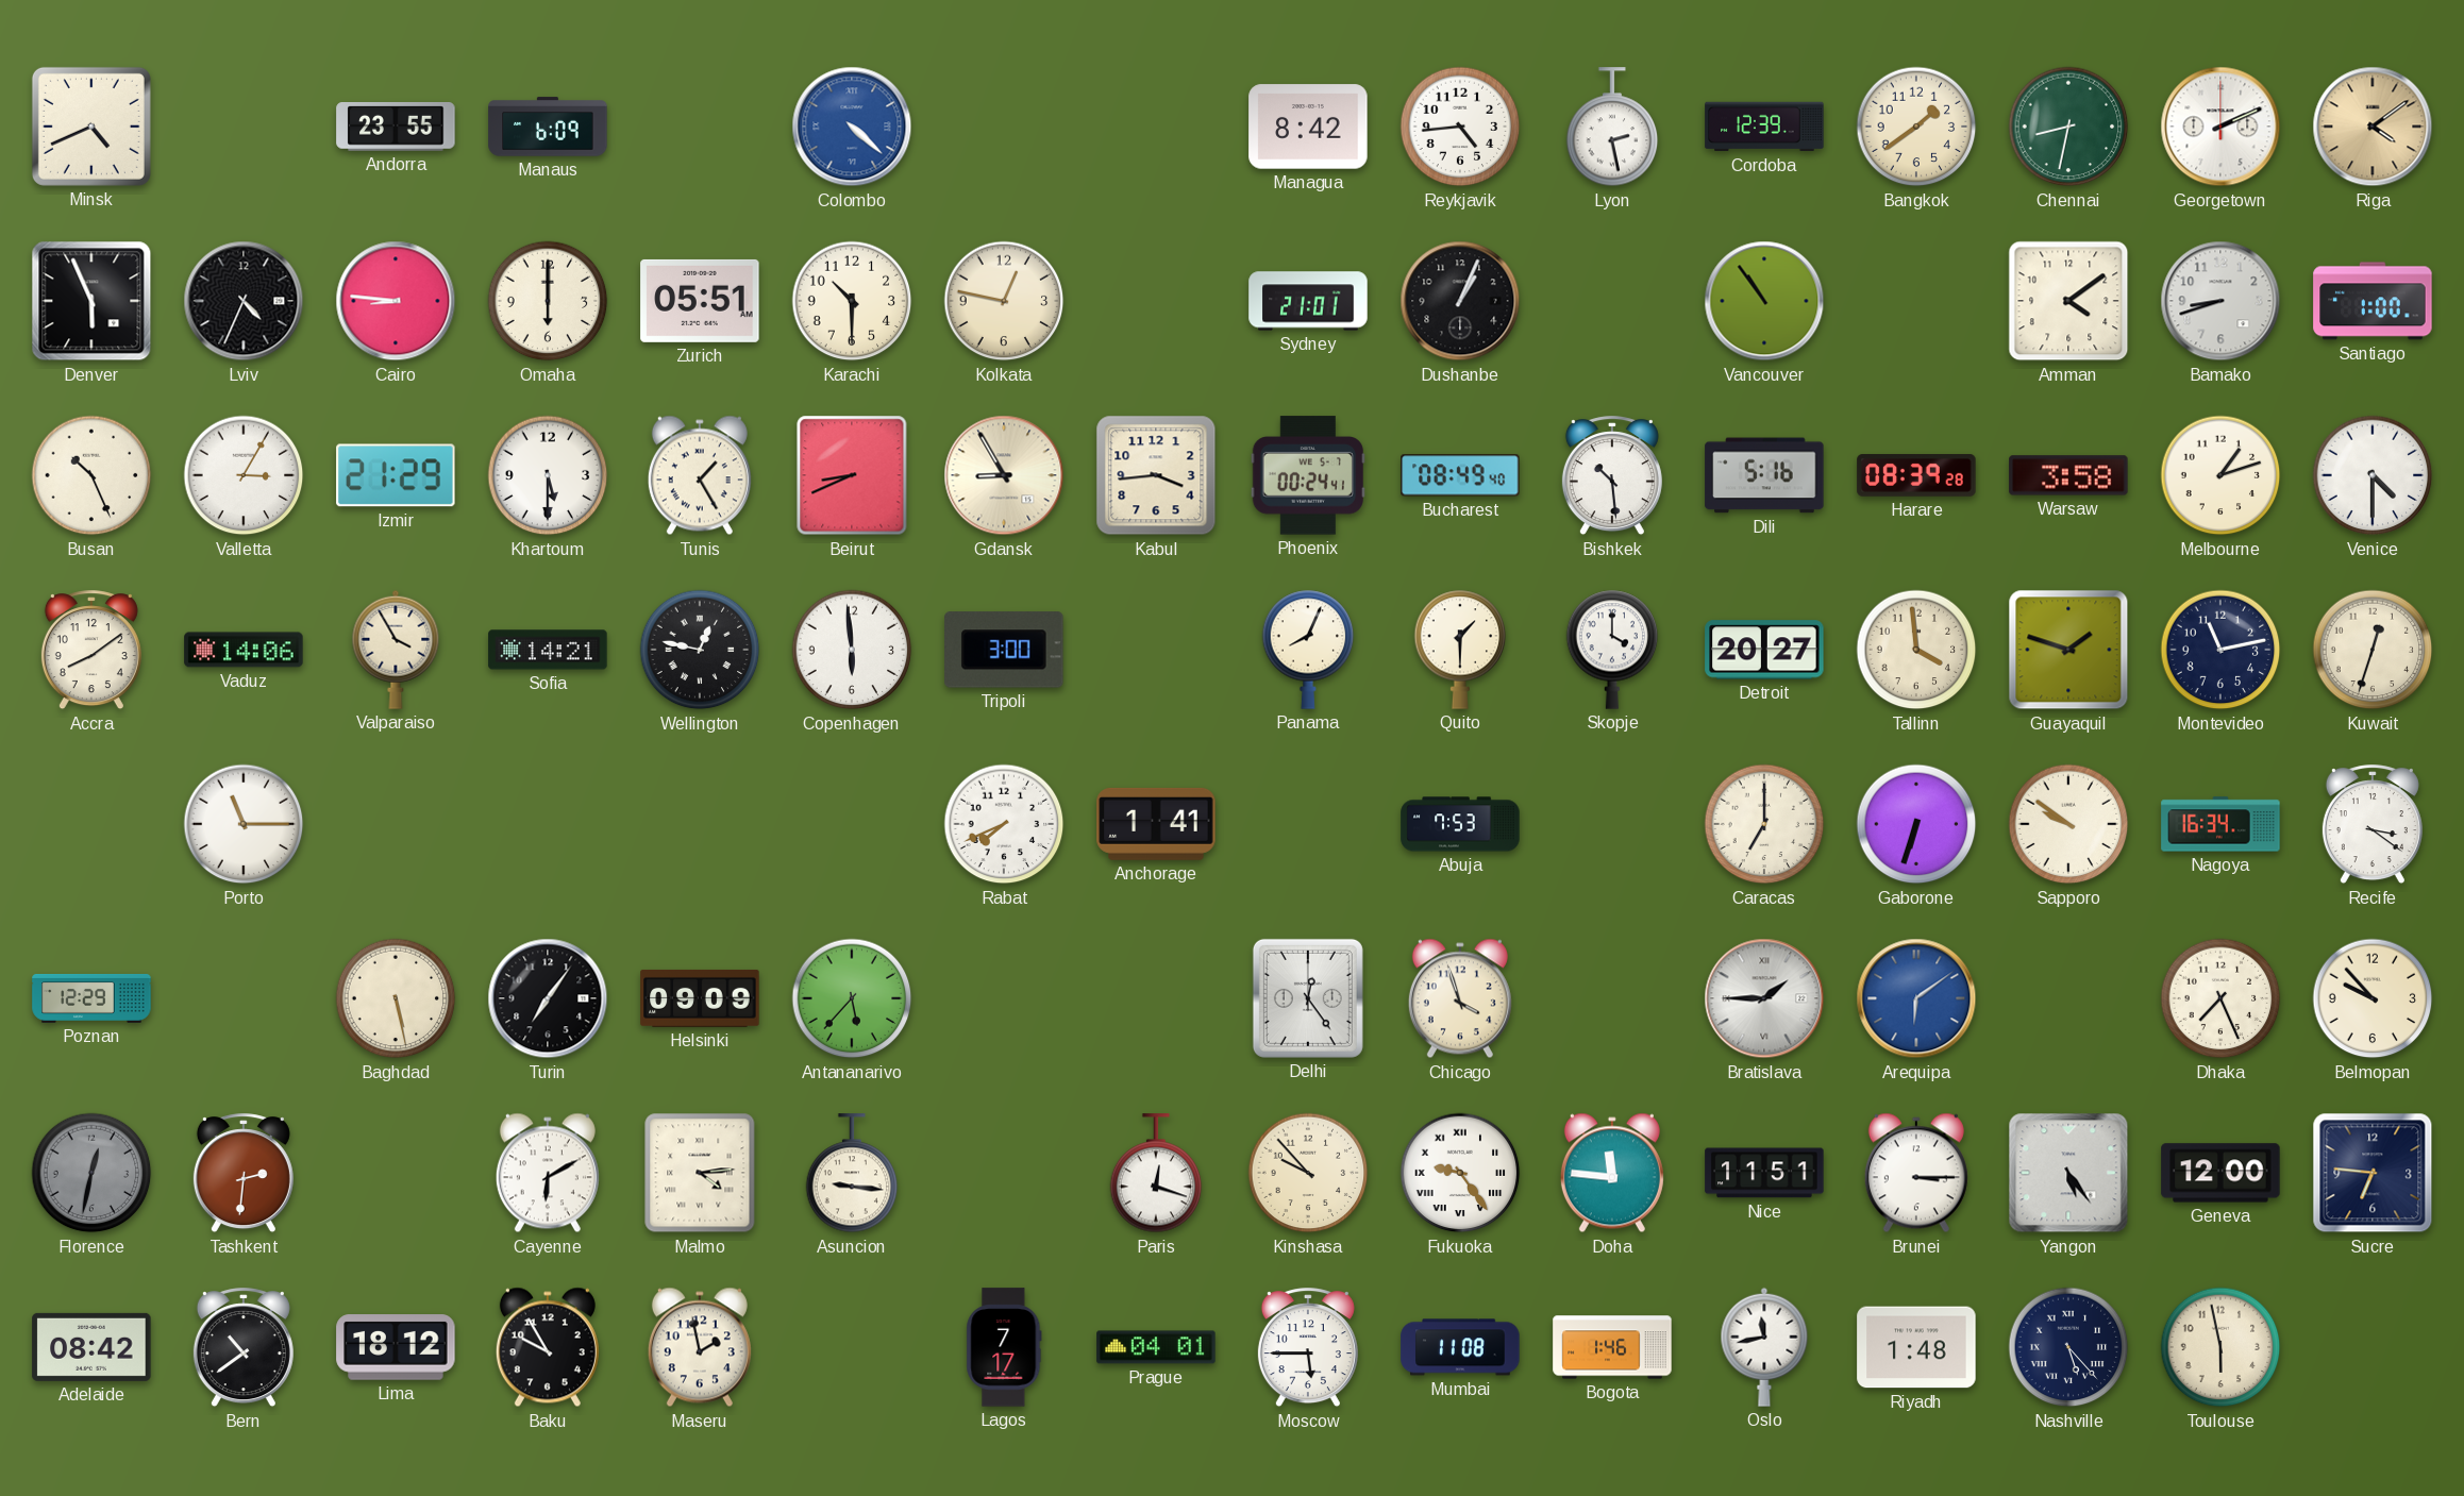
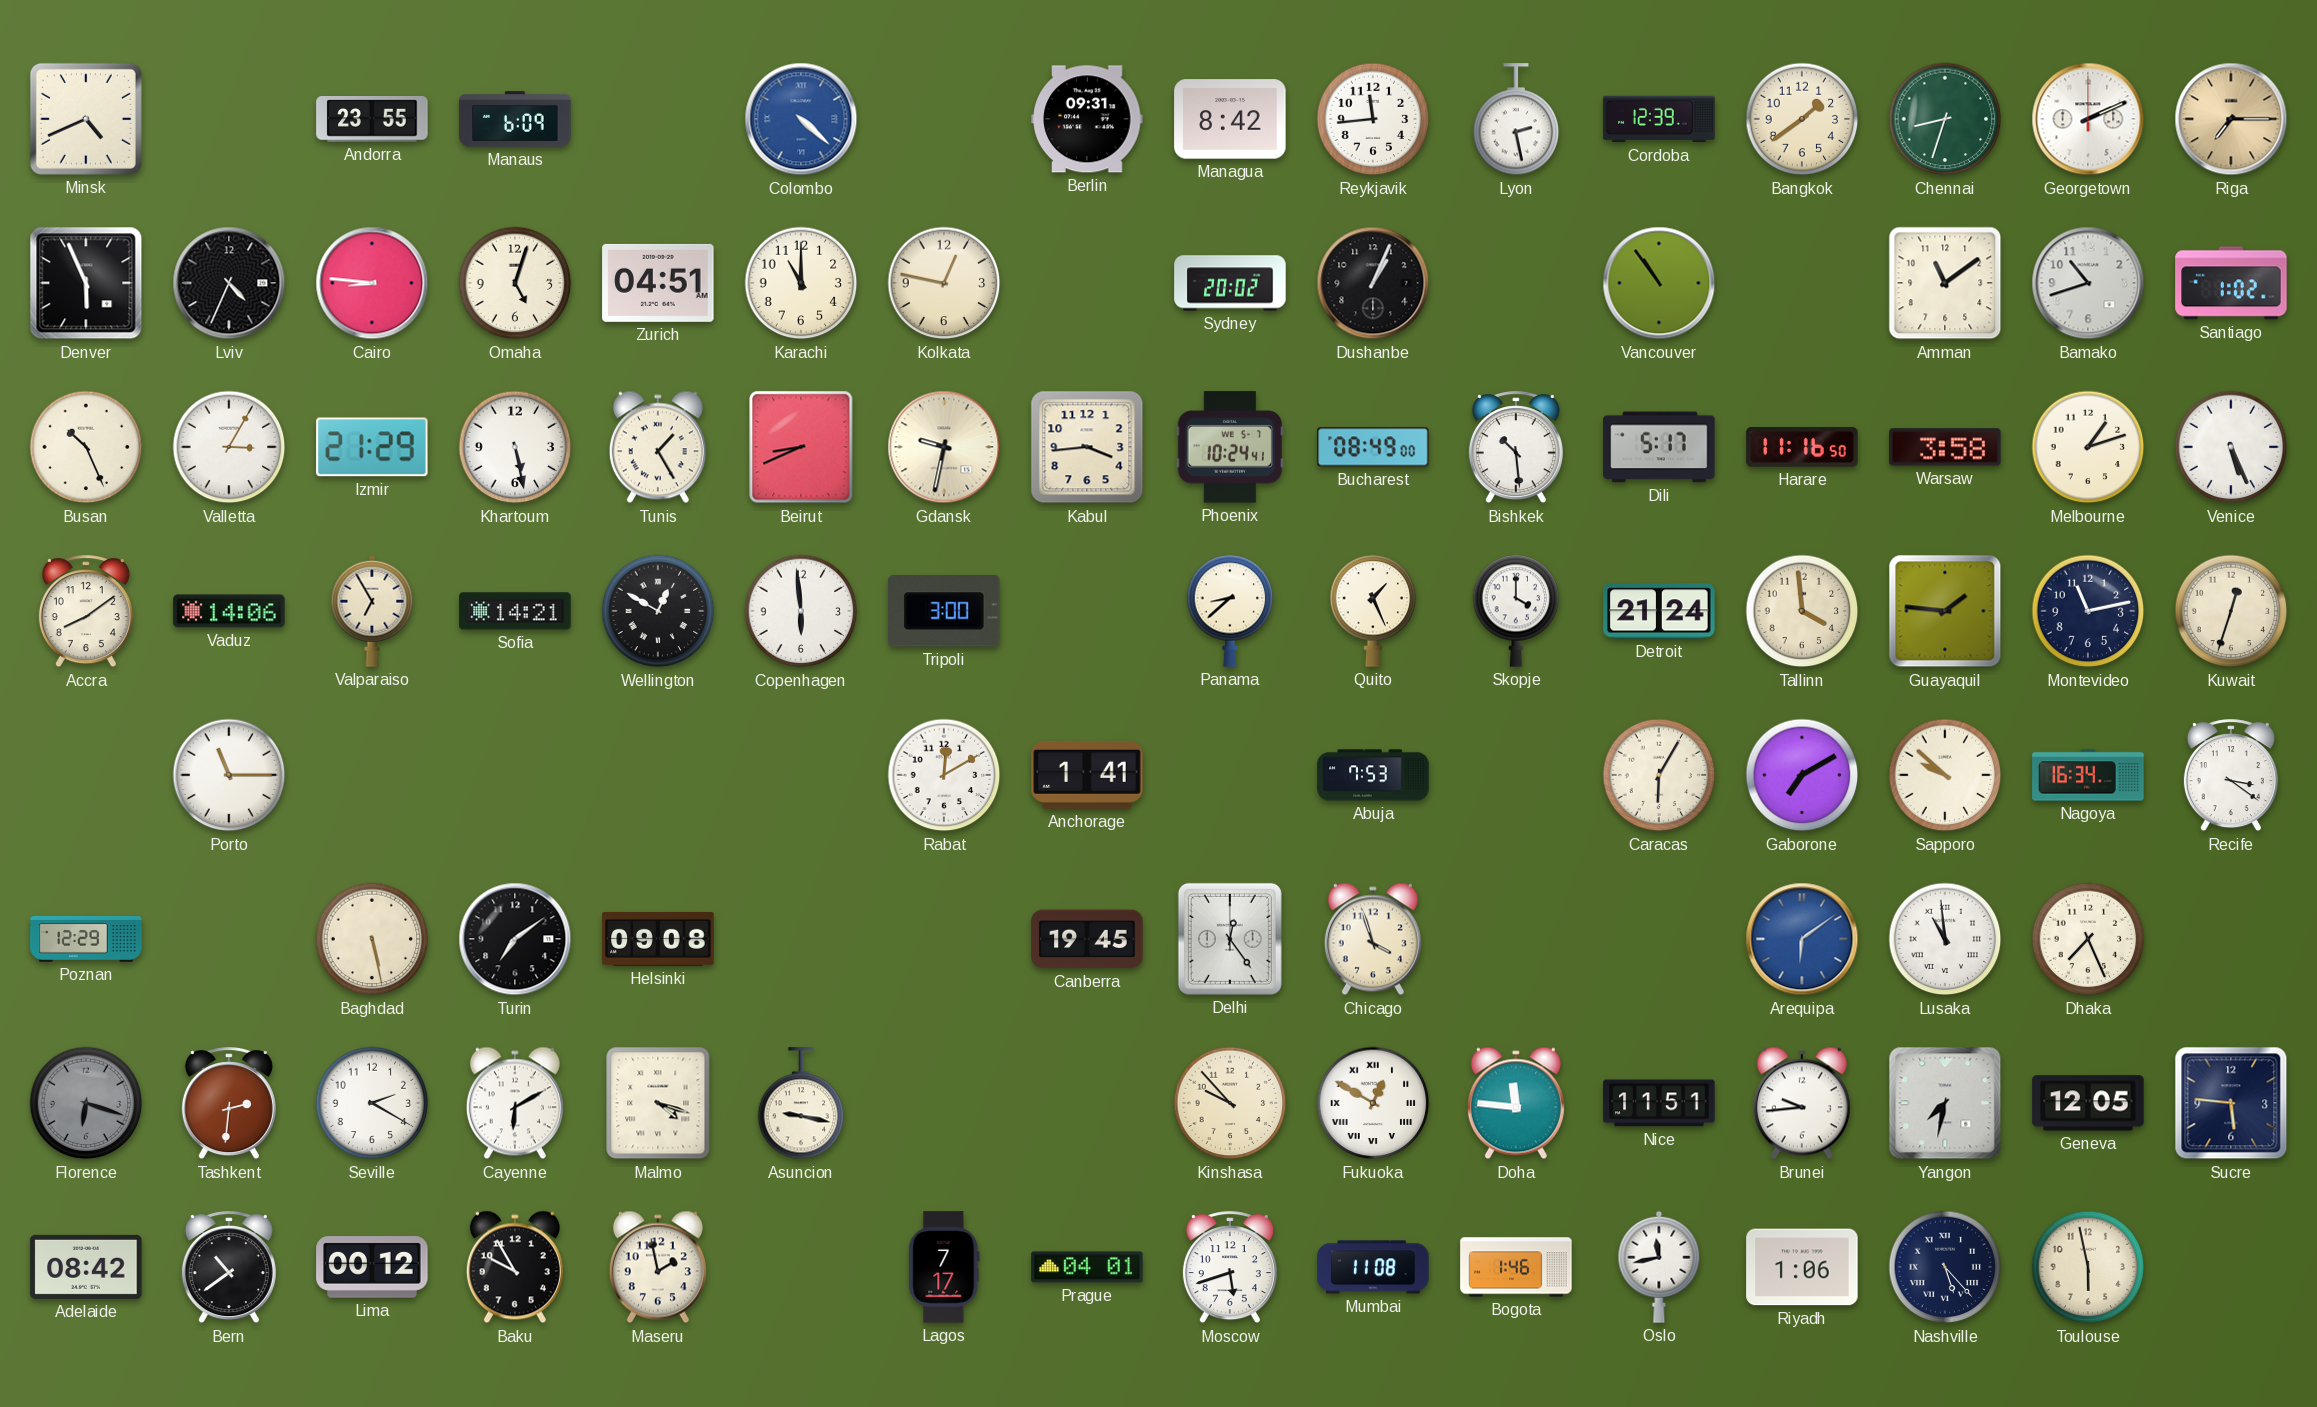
Berlin: none -> 09:31
Reykjavik: 4:44 -> 11:44
Chennai: 8:32 -> 8:33
Riga: 4:09 -> 7:15
Omaha: 6:00 -> 5:03
Zurich: 05:51 -> 04:51
Karachi: 10:30 -> 11:00
Sydney: 21:01 -> 20:02
Amman: 4:09 -> 11:09
Bamako: 8:42 -> 10:42
Santiago: 1:00 -> 1:02
Khartoum: 5:30 -> 5:28
Gdansk: 8:55 -> 9:32
Phoenix: 00:24 -> 10:24
Bucharest: 08:49:40 -> 08:49:00
Dili: 5:16 -> 5:17
Harare: 08:39 -> 11:16
Venice: 4:30 -> 5:26
Valparaiso: 3:55 -> 6:55
Wellington: 12:47 -> 12:50
Panama: 8:04 -> 8:38
Quito: 1:30 -> 1:26
Detroit: 20:27 -> 21:24
Guayaquil: 1:48 -> 1:46
Rabat: 7:41 -> 12:10
Caracas: 7:00 -> 6:05
Gaborone: 6:33 -> 7:10
Sapporo: 9:51 -> 9:52
Turin: 7:06 -> 7:09
Helsinki: 09:09 -> 09:08
Antananarivo: 5:37 -> none
Canberra: none -> 19:45
Bratislava: 1:45 -> none
Lusaka: none -> 10:59
Belmopan: 9:53 -> none
Florence: 12:32 -> 6:18
Seville: none -> 2:20
Malmo: 4:14 -> 4:18
Asuncion: 9:16 -> 9:17
Paris: 12:18 -> none
Fukuoka: 9:24 -> 12:50
Brunei: 3:15 -> 9:44
Yangon: 5:24 -> 7:32
Geneva: 12:00 -> 12:05
Sucre: 6:46 -> 5:46
Lima: 18:12 -> 00:12
Moscow: 5:45 -> 5:42
Riyadh: 1:48 -> 1:06
